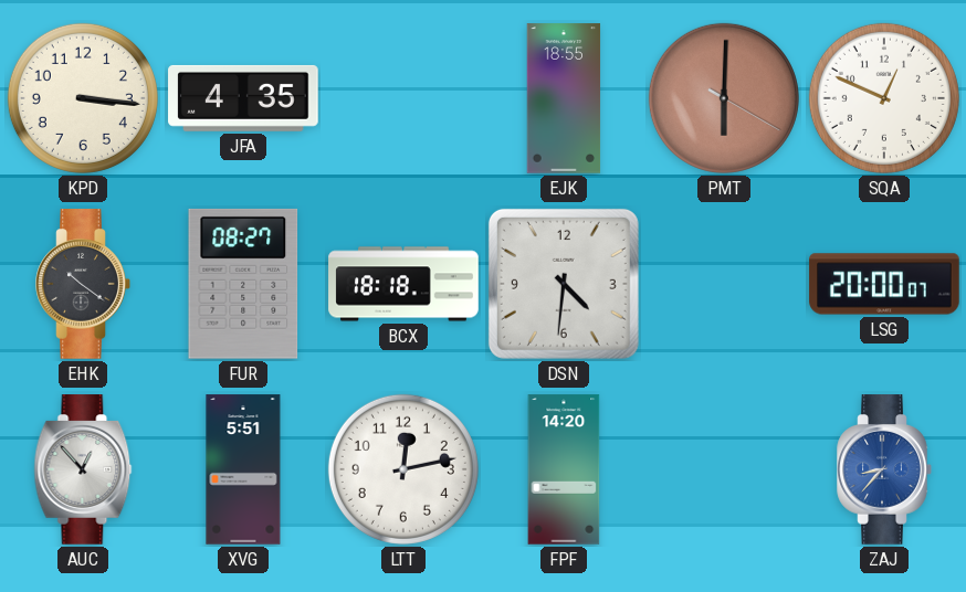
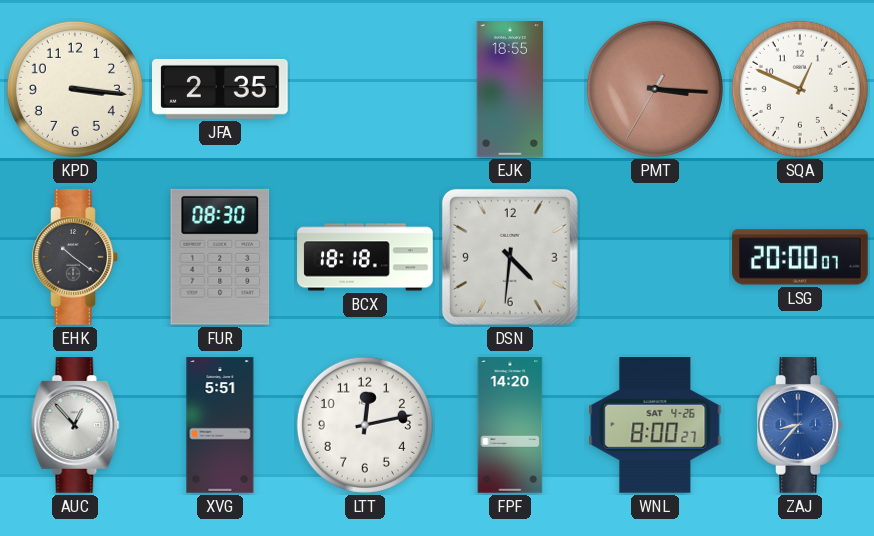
JFA: 4:35 -> 2:35
PMT: 6:00 -> 3:15
FUR: 08:27 -> 08:30
WNL: none -> 8:00
